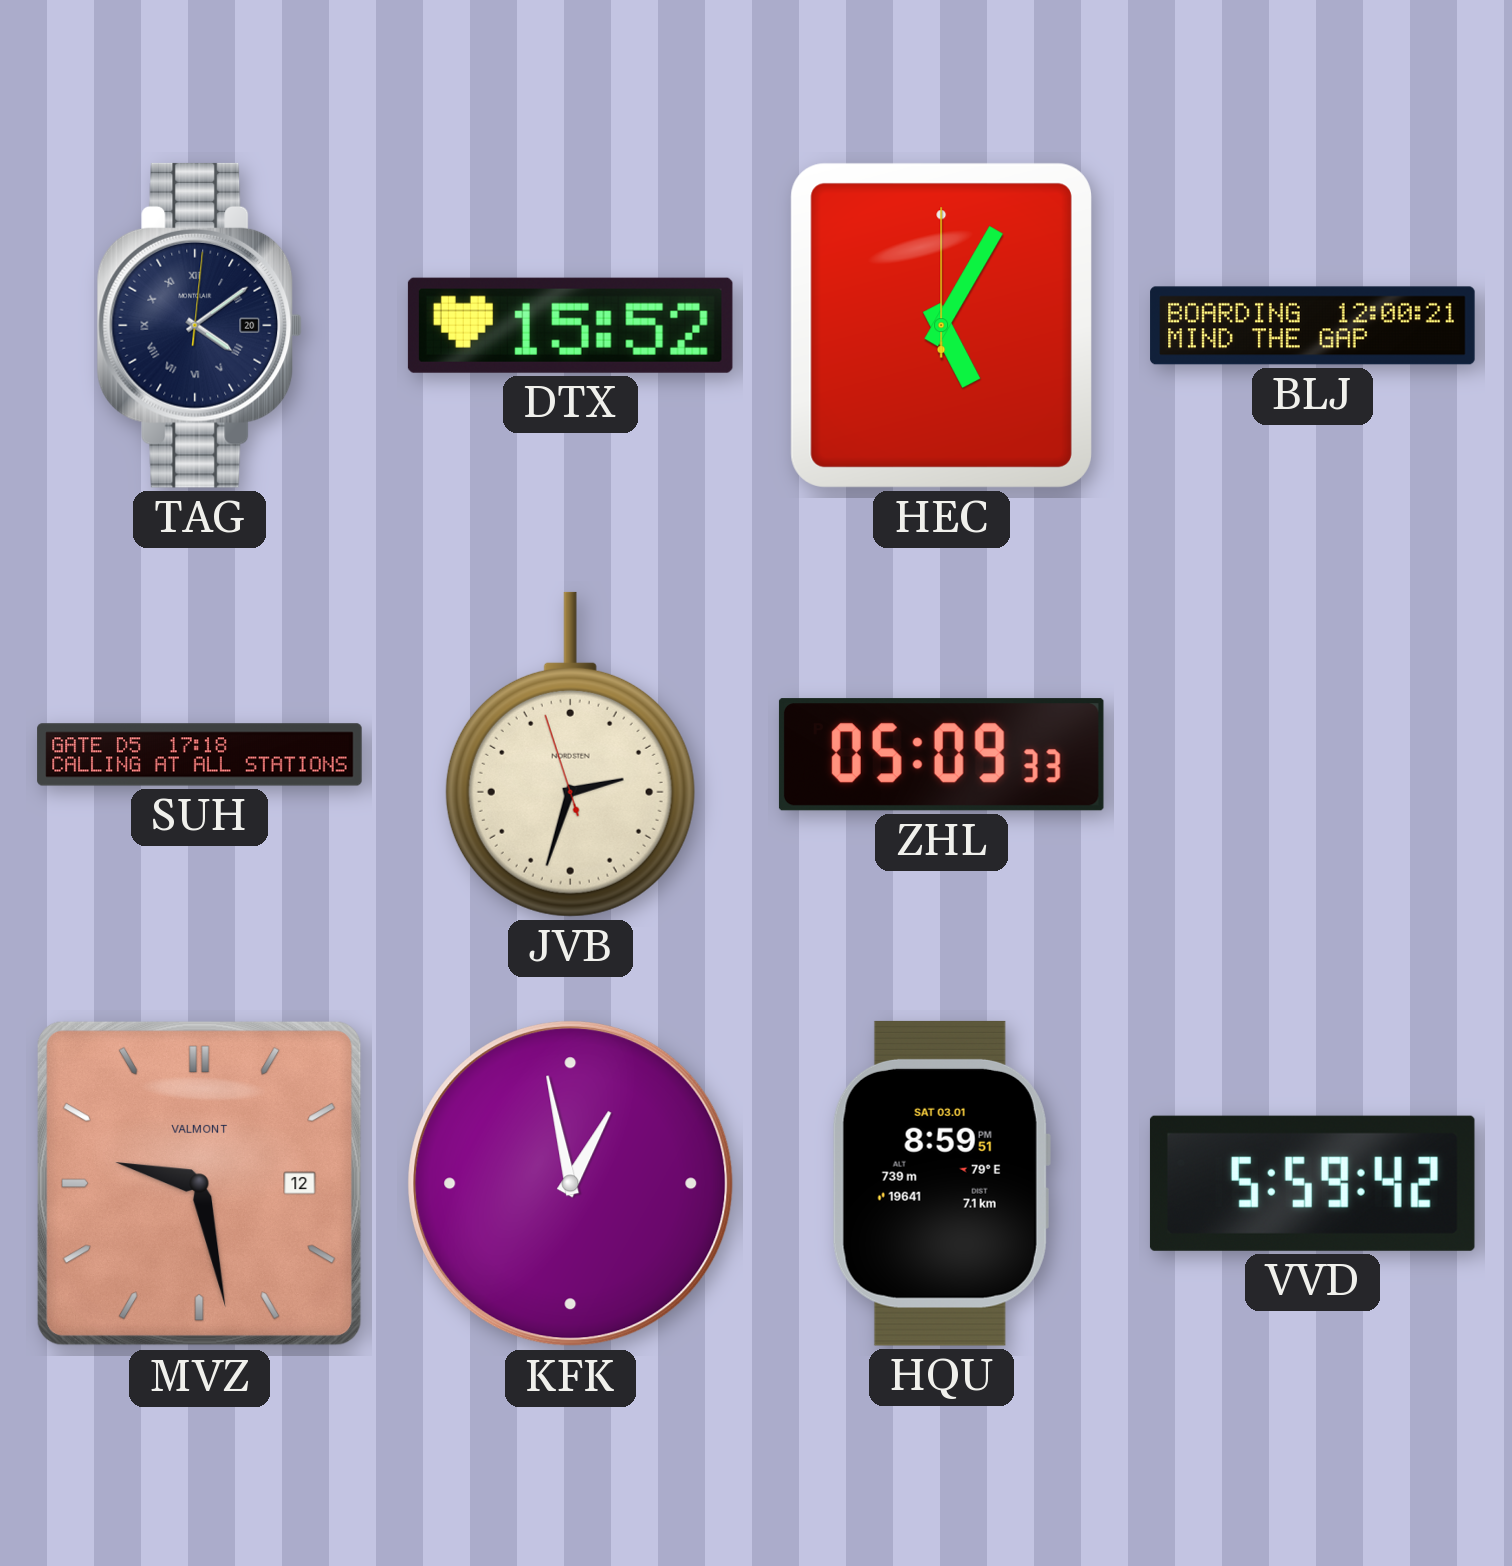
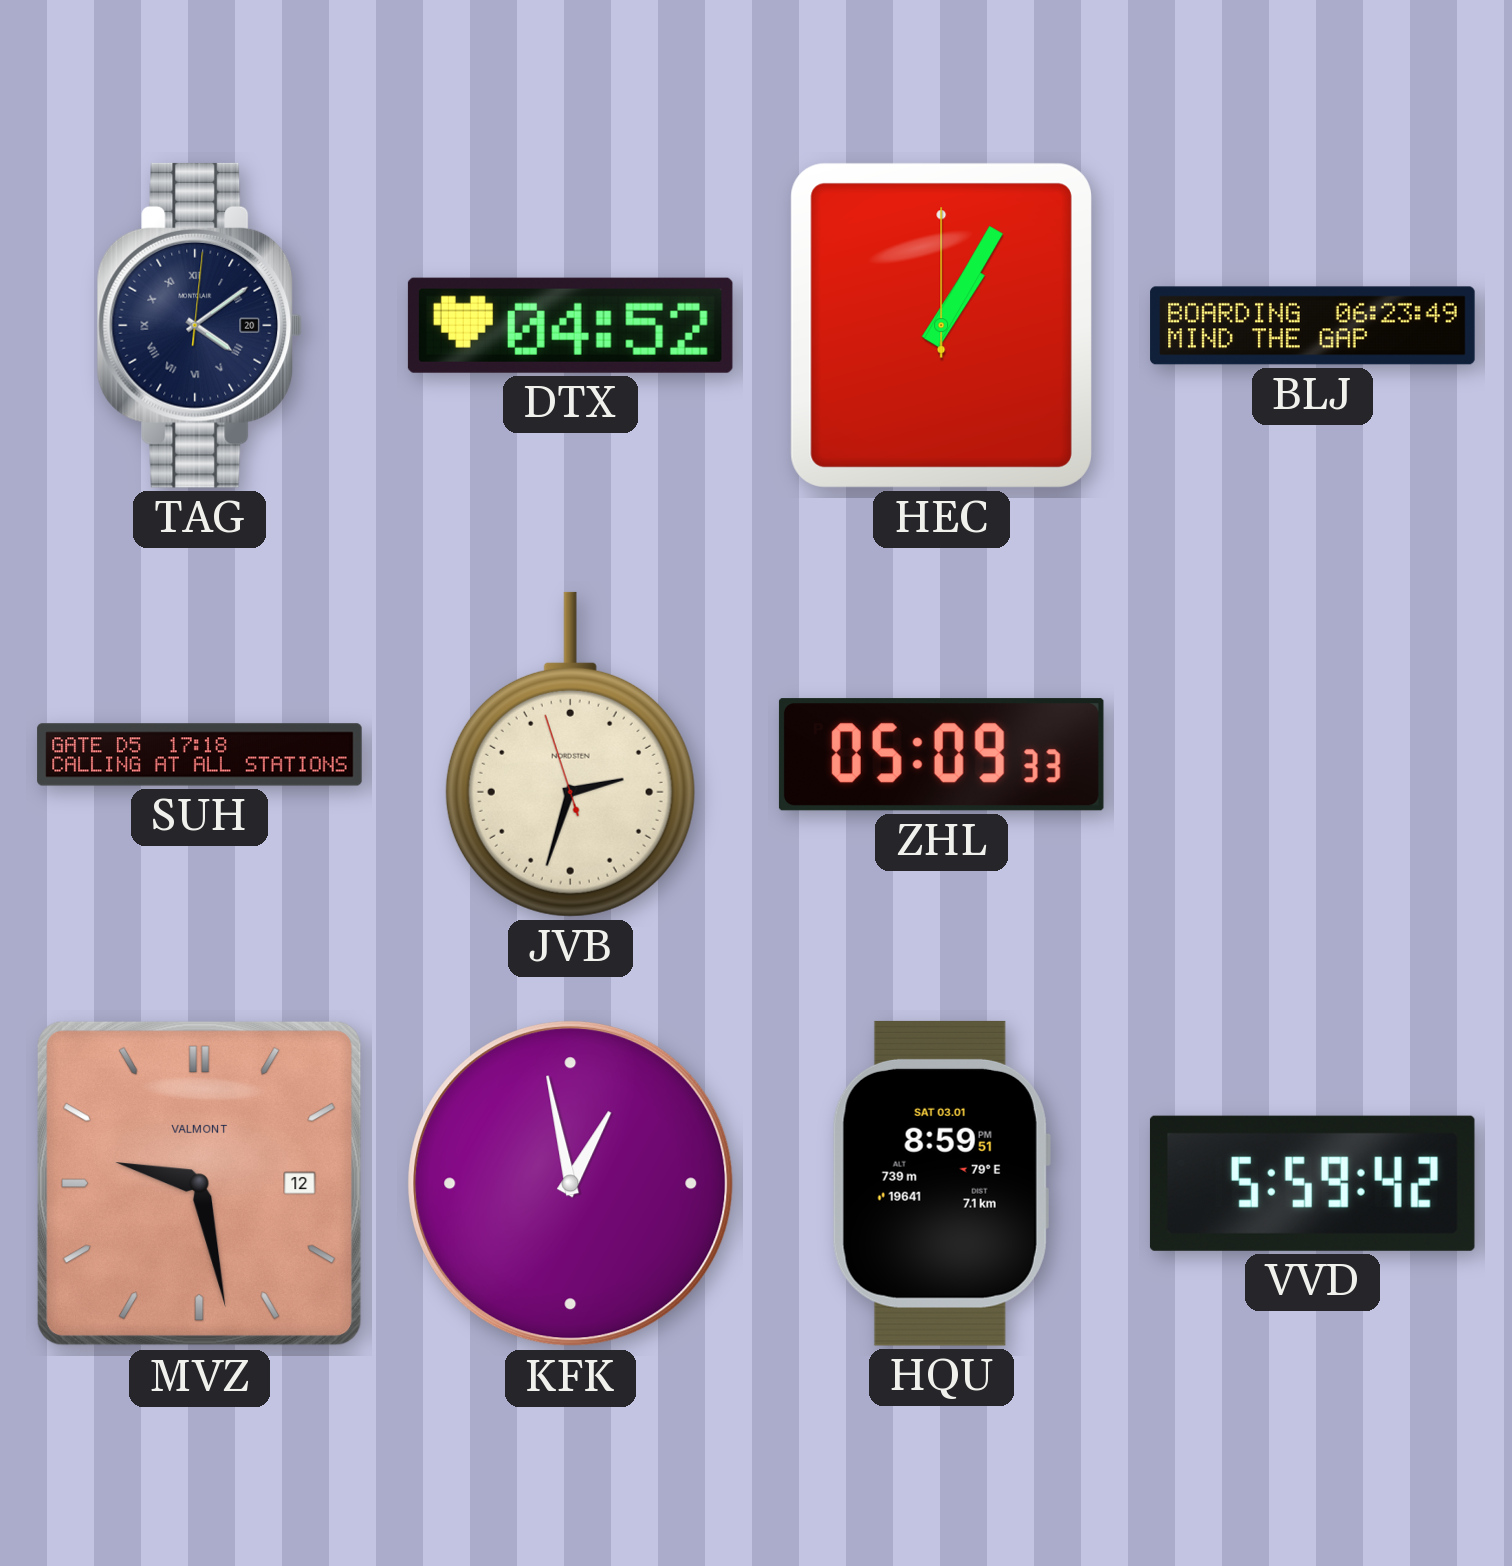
DTX: 15:52 -> 04:52
HEC: 5:05 -> 1:05
BLJ: 12:00 -> 06:23
